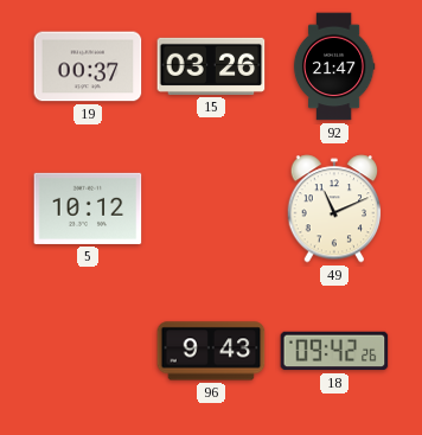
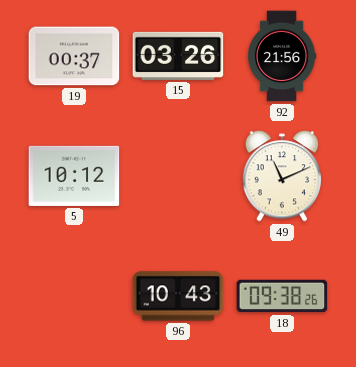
92: 21:47 -> 21:56
96: 9:43 -> 10:43
18: 09:42 -> 09:38
